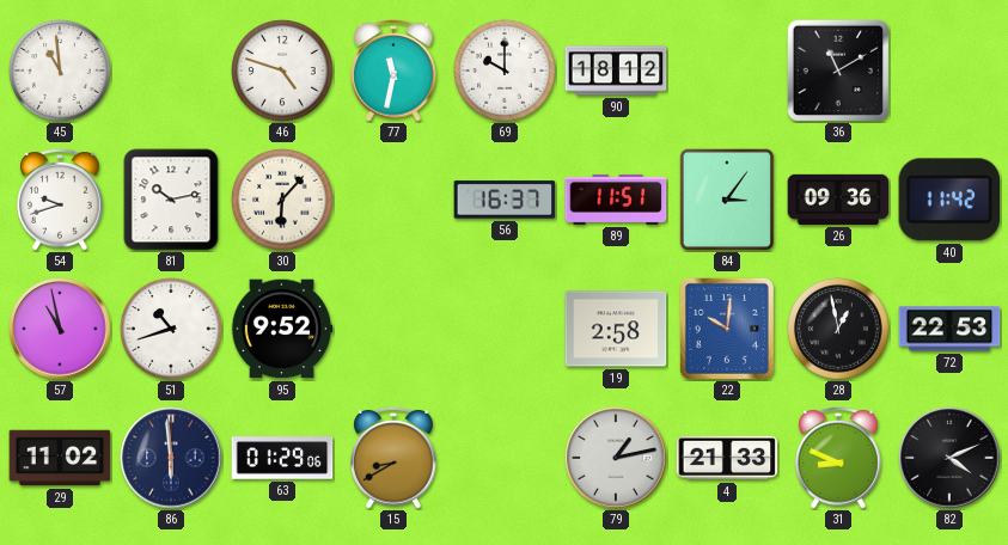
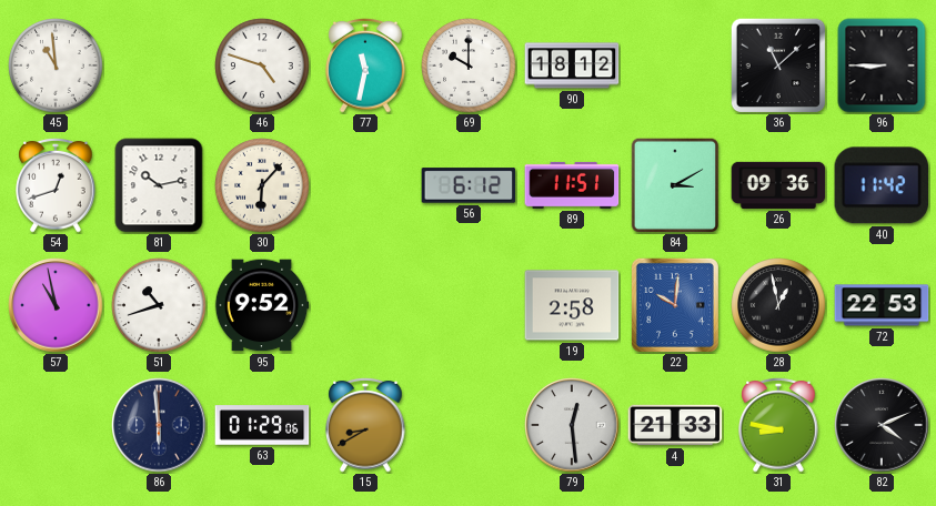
36: 11:10 -> 11:08
96: none -> 8:45
54: 9:42 -> 12:42
56: 16:37 -> 6:12
84: 3:06 -> 3:10
29: 11:02 -> none
79: 1:13 -> 12:29
31: 8:49 -> 8:47
